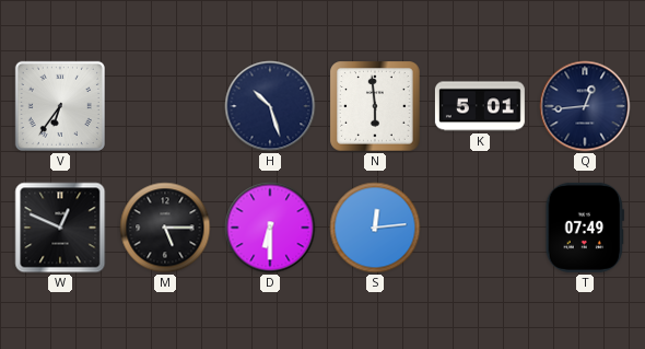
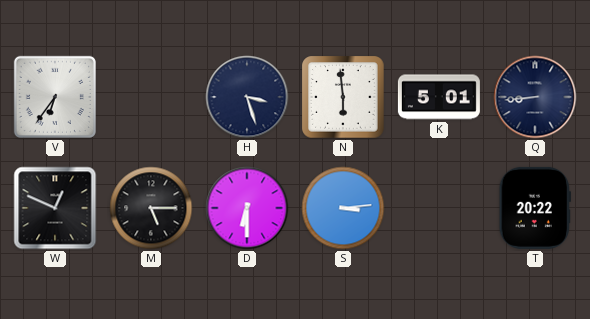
H: 10:27 -> 3:27
Q: 12:44 -> 8:44
S: 12:14 -> 3:14
T: 07:49 -> 20:22
